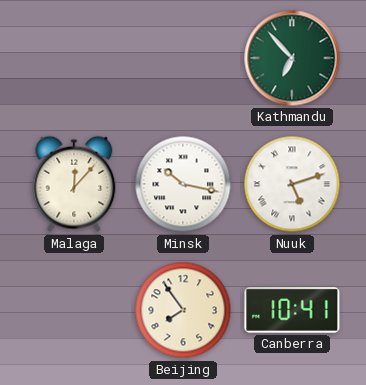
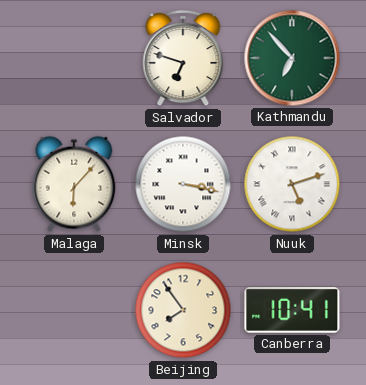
Salvador: none -> 6:48
Malaga: 12:07 -> 6:07
Minsk: 10:17 -> 3:17
